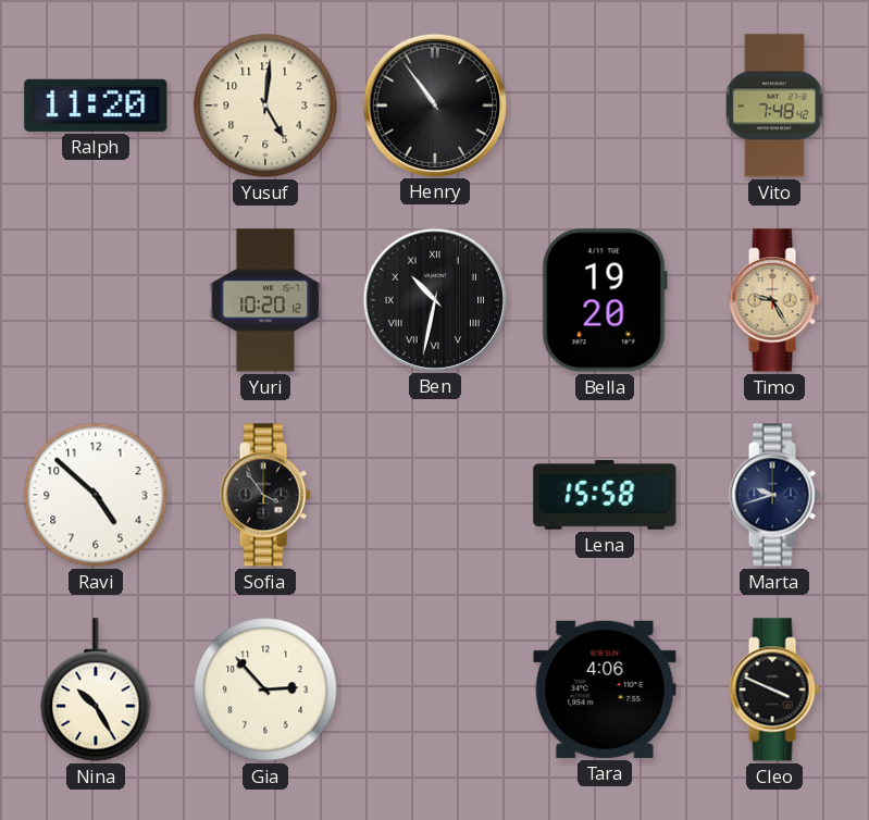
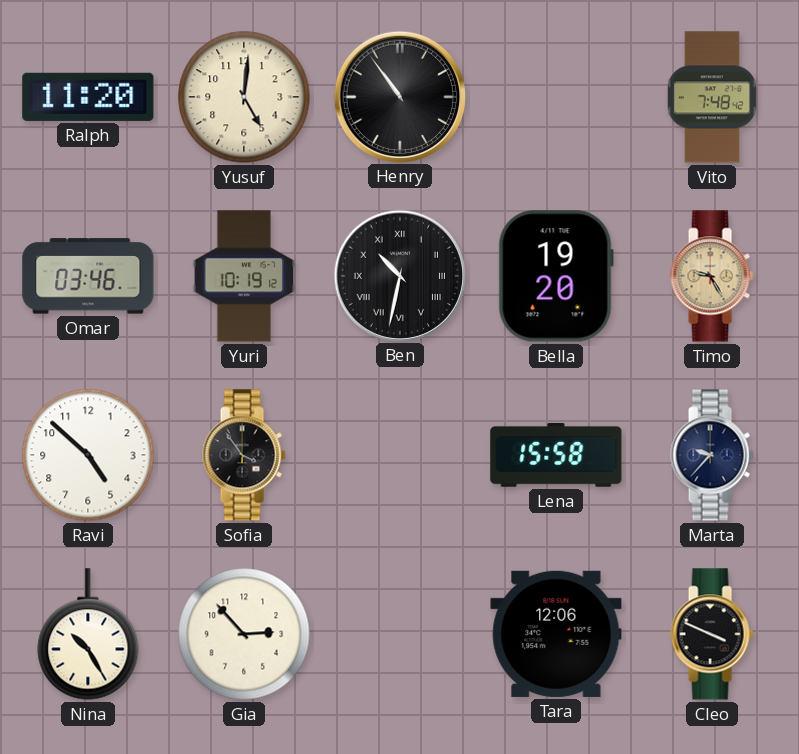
Omar: none -> 03:46
Yuri: 10:20 -> 10:19
Marta: 9:42 -> 9:37
Tara: 4:06 -> 12:06
